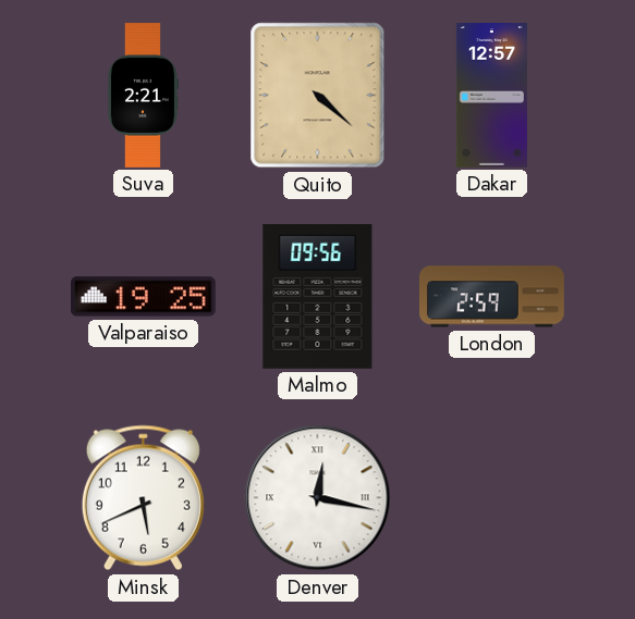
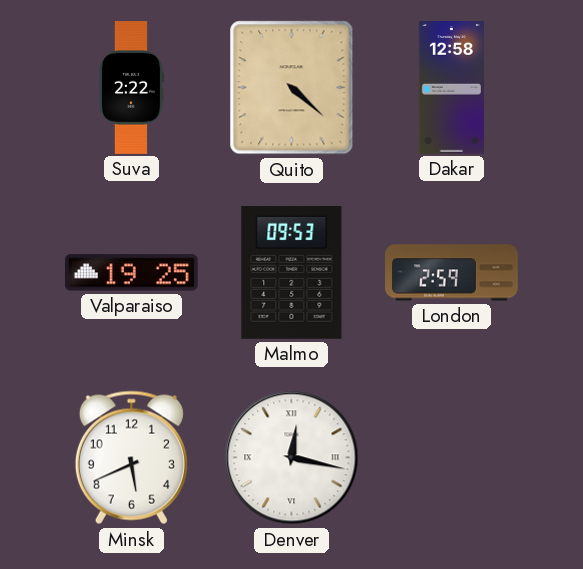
Suva: 2:21 -> 2:22
Dakar: 12:57 -> 12:58
Malmo: 09:56 -> 09:53
